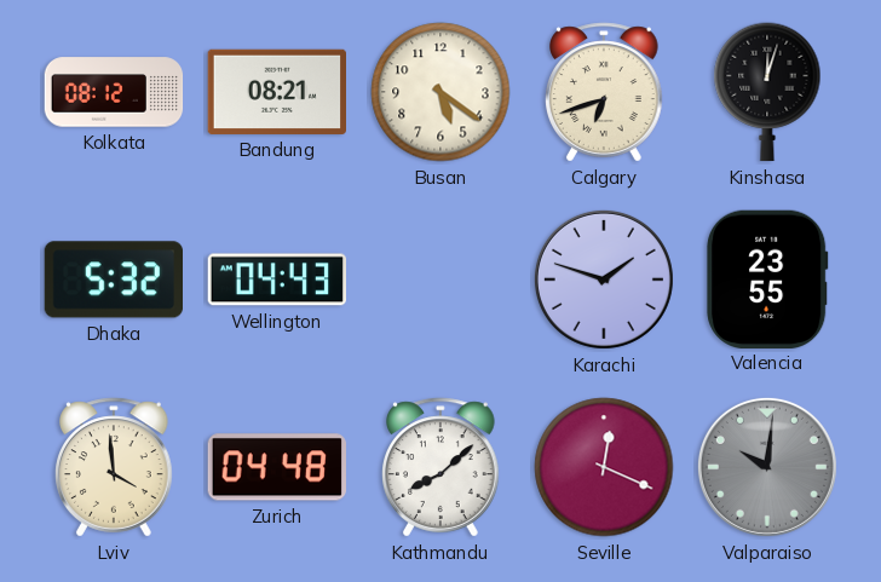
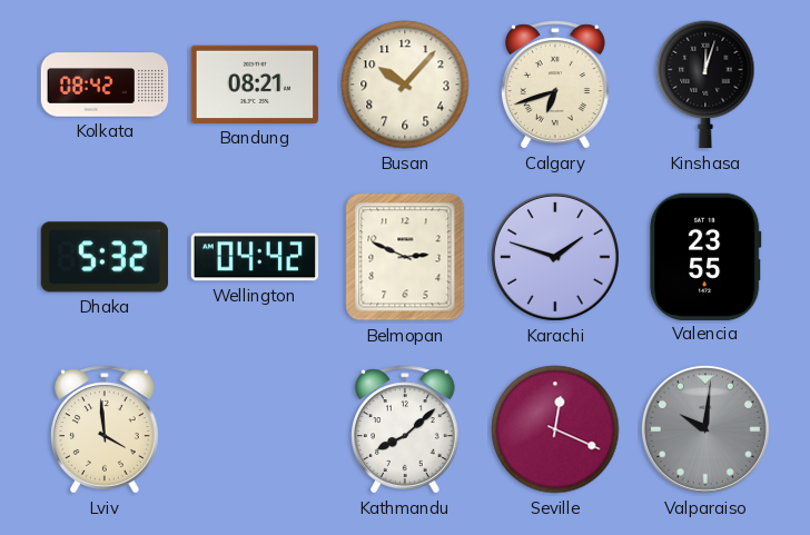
Kolkata: 08:12 -> 08:42
Busan: 5:21 -> 10:07
Wellington: 04:43 -> 04:42
Belmopan: none -> 2:49
Zurich: 04:48 -> none
